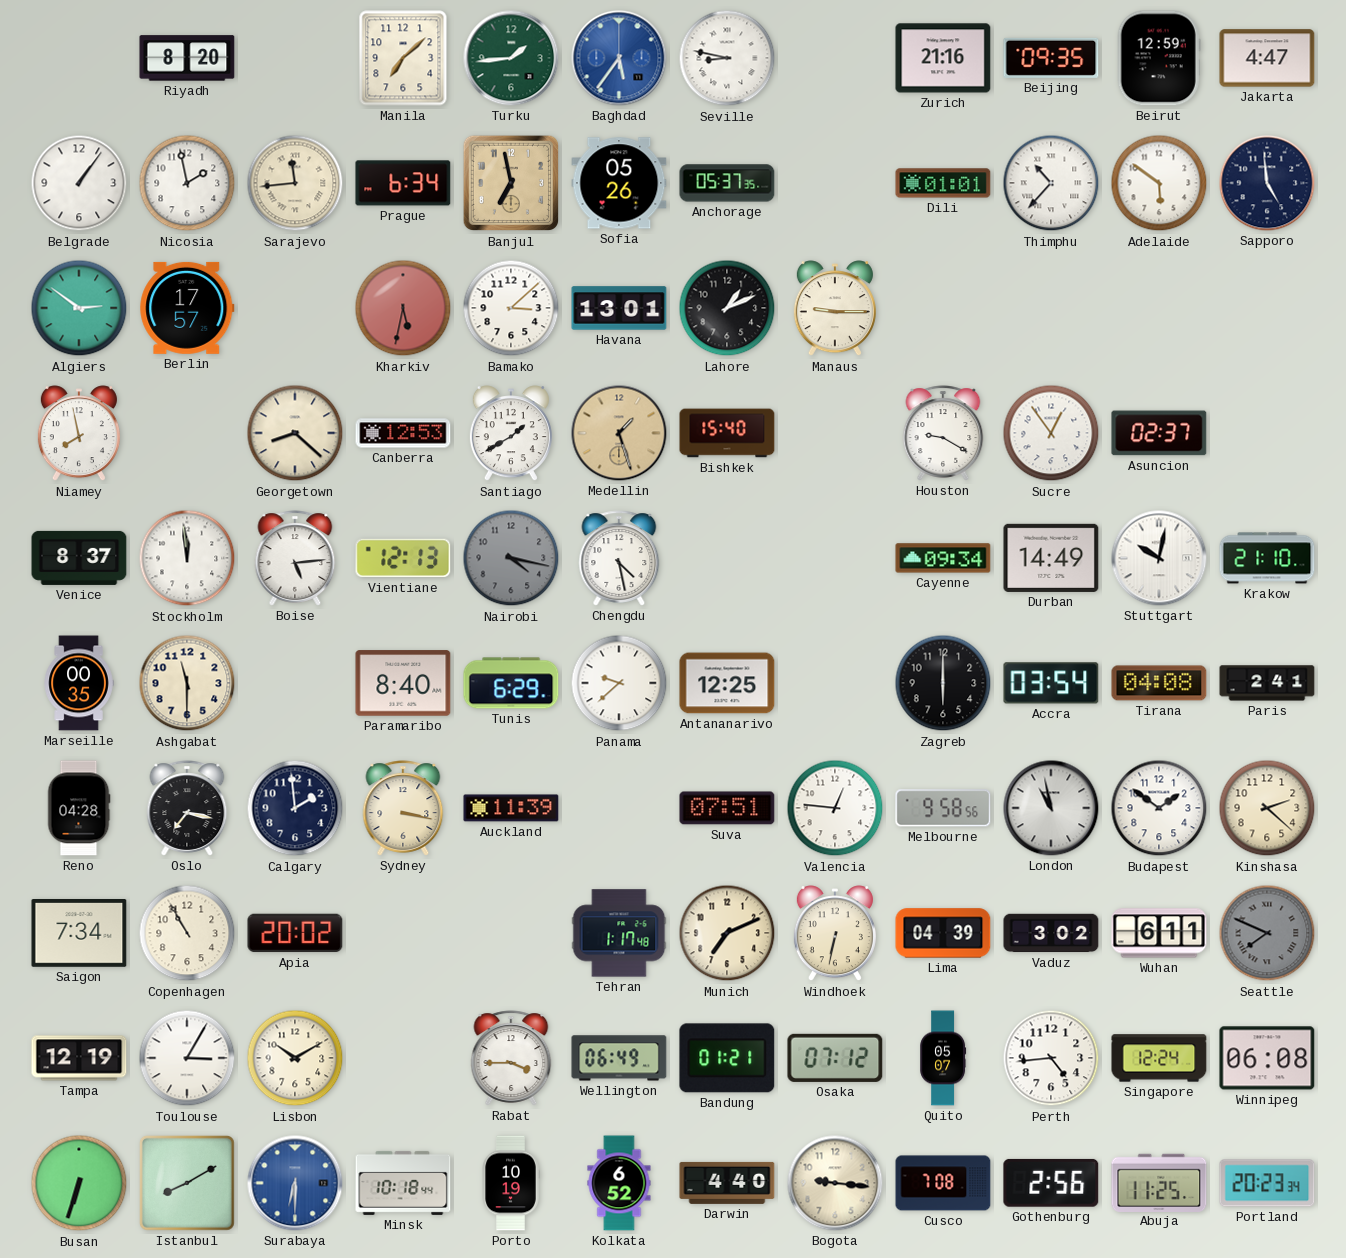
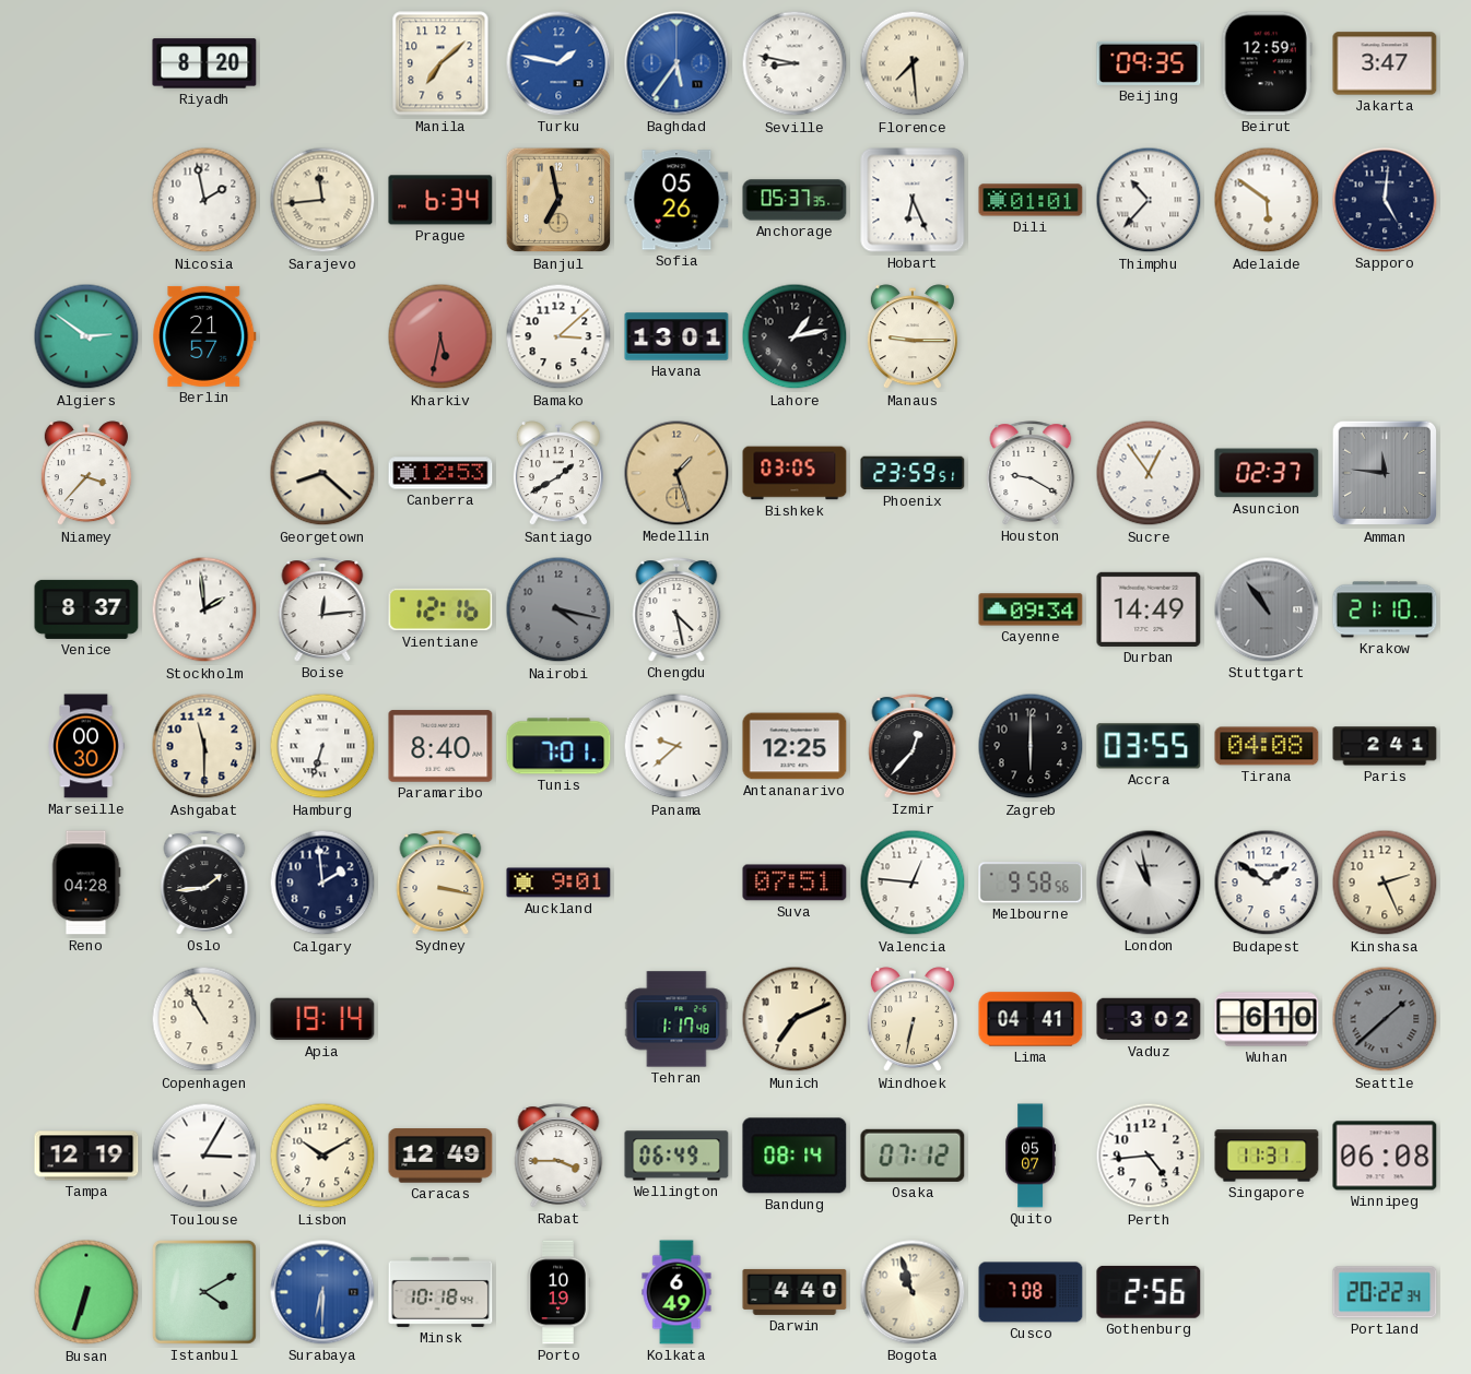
Turku: 1:44 -> 1:47
Turku dial: green -> blue
Florence: none -> 7:29
Zurich: 21:16 -> none
Jakarta: 4:47 -> 3:47
Belgrade: 1:06 -> none
Hobart: none -> 6:26
Sapporo: 4:59 -> 5:01
Berlin: 17:57 -> 21:57
Lahore: 1:11 -> 1:13
Niamey: 7:58 -> 3:37
Bishkek: 15:40 -> 03:05
Phoenix: none -> 23:59
Amman: none -> 11:46
Stockholm: 11:59 -> 1:59
Boise: 5:14 -> 12:14
Vientiane: 12:13 -> 12:16
Stuttgart: 10:02 -> 10:54
Stuttgart dial: white -> grey
Marseille: 00:35 -> 00:30
Hamburg: none -> 6:33
Tunis: 6:29 -> 7:01
Izmir: none -> 12:37
Accra: 03:54 -> 03:55
Oslo: 7:17 -> 1:44
Auckland: 11:39 -> 9:01
Kinshasa: 2:22 -> 2:26
Saigon: 7:34 -> none
Apia: 20:02 -> 19:14
Lima: 04:39 -> 04:41
Wuhan: 6:11 -> 6:10
Seattle: 7:49 -> 1:38
Caracas: none -> 12:49
Bandung: 01:21 -> 08:14
Singapore: 12:24 -> 11:31
Istanbul: 8:10 -> 4:10
Kolkata: 6:52 -> 6:49
Bogota: 9:16 -> 10:57
Abuja: 11:25 -> none
Portland: 20:23 -> 20:22
